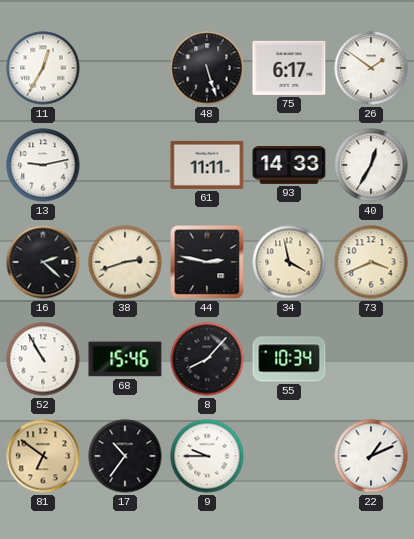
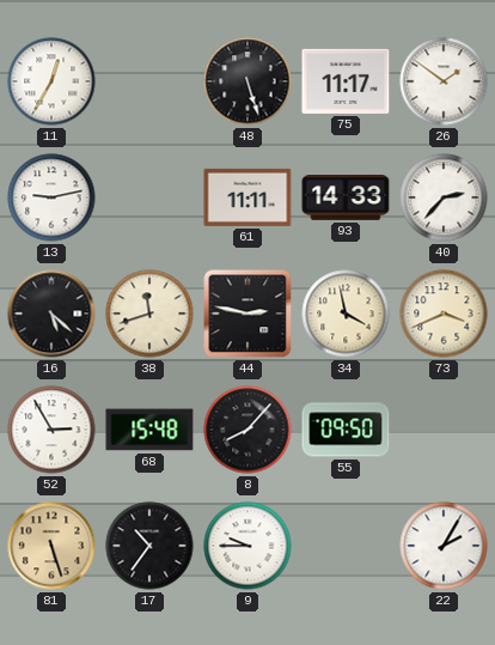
75: 6:17 -> 11:17
40: 12:35 -> 2:37
16: 2:22 -> 5:22
38: 2:42 -> 11:42
52: 10:55 -> 2:55
68: 15:46 -> 15:48
55: 10:34 -> 09:50
81: 6:51 -> 5:27
22: 1:11 -> 2:05
